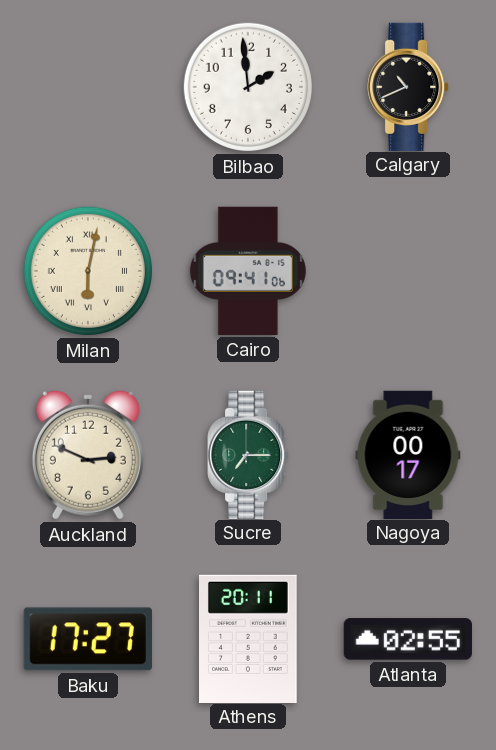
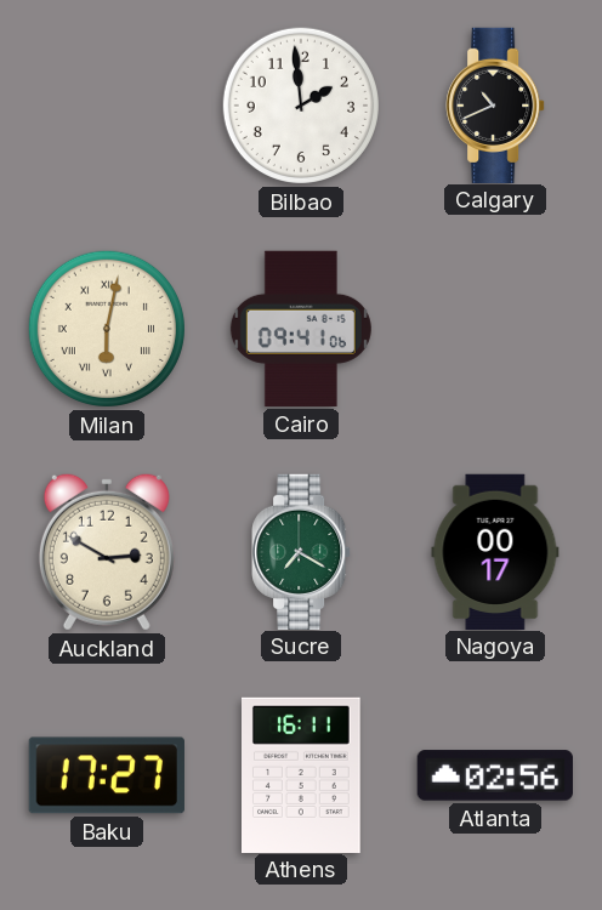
Auckland: 2:49 -> 2:50
Sucre: 7:15 -> 7:20
Athens: 20:11 -> 16:11
Atlanta: 02:55 -> 02:56
